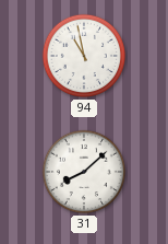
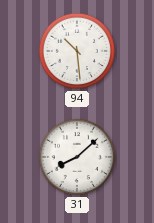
94: 10:58 -> 10:29
